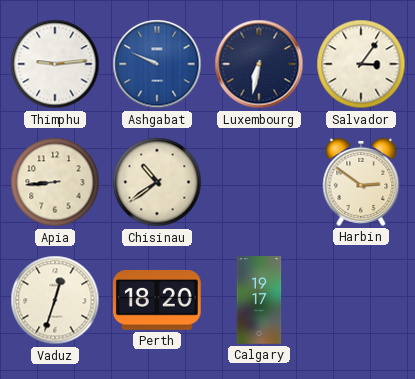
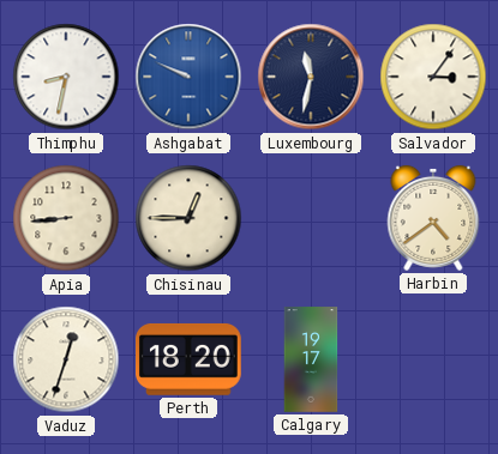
Thimphu: 9:14 -> 8:32
Luxembourg: 6:32 -> 11:32
Chisinau: 10:39 -> 12:45
Harbin: 2:51 -> 4:39
